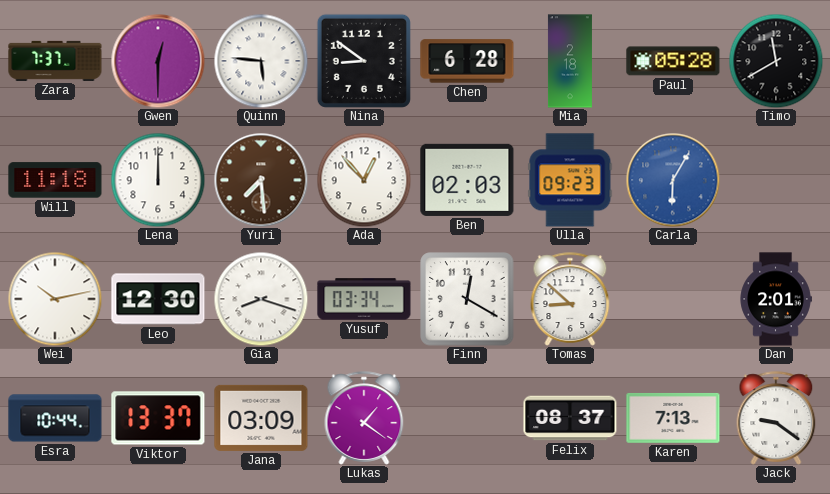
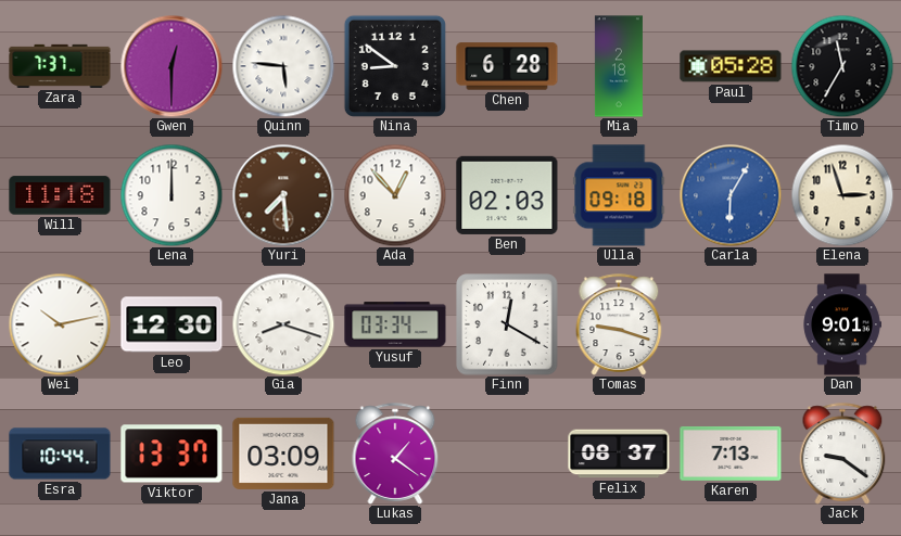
Timo: 11:40 -> 11:35
Ulla: 09:23 -> 09:18
Elena: none -> 2:57
Tomas: 8:52 -> 9:18
Dan: 2:01 -> 9:01
